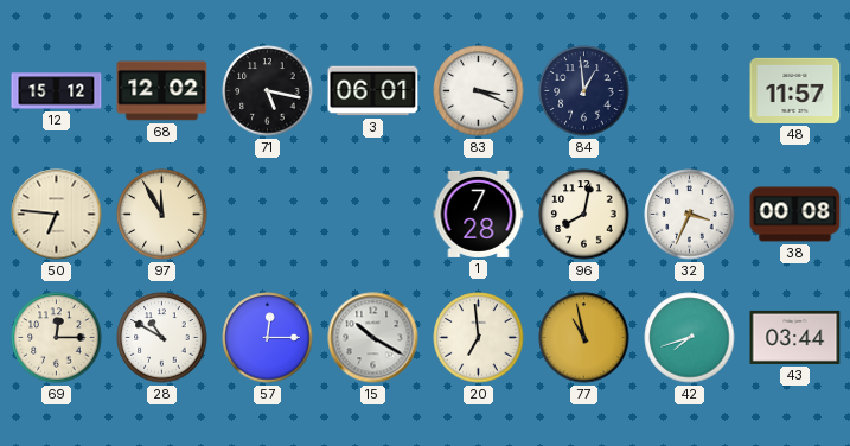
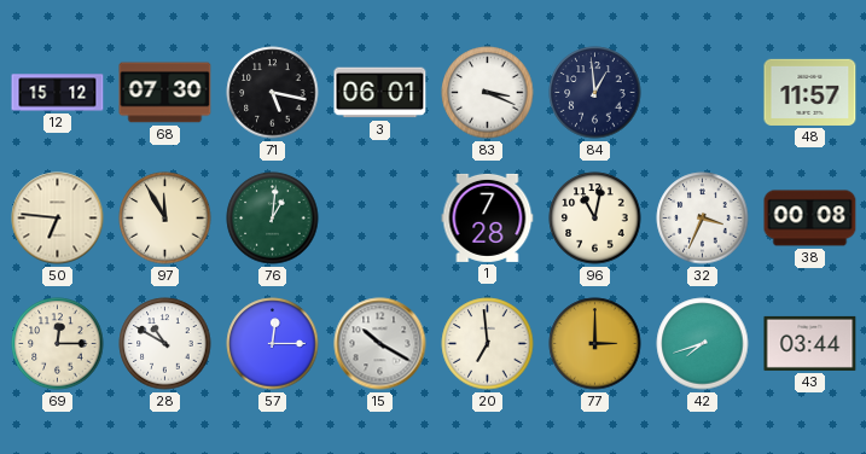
68: 12:02 -> 07:30
76: none -> 1:01
96: 8:02 -> 11:02
77: 10:58 -> 3:00
